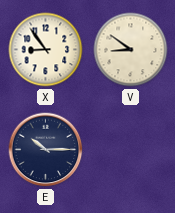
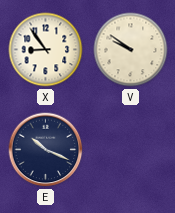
V: 8:51 -> 9:51
E: 10:15 -> 10:19
